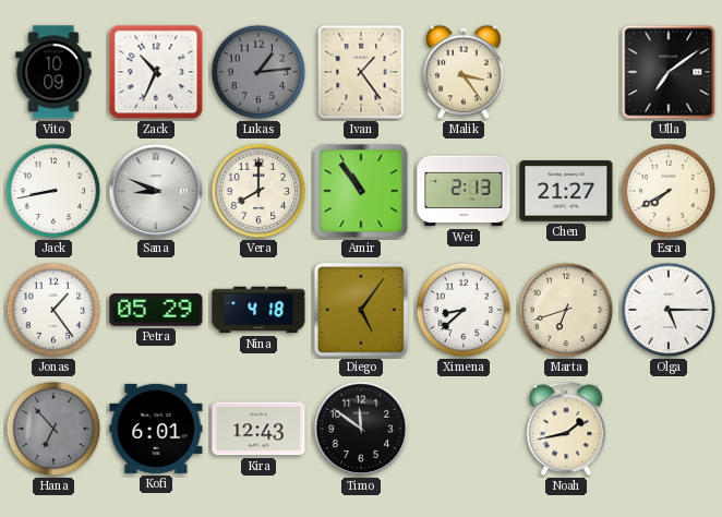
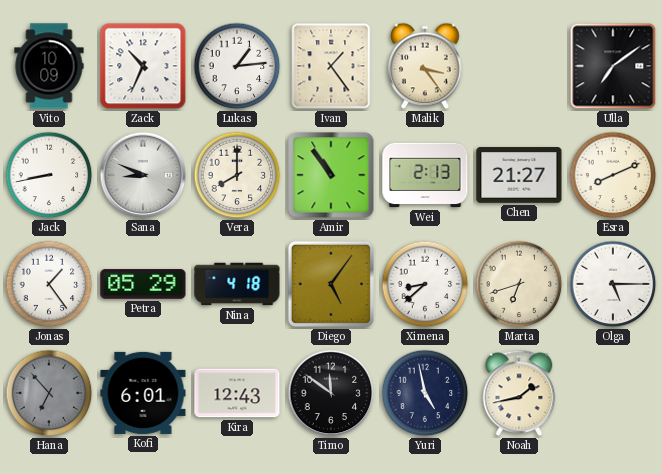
Lukas dial: grey -> white
Esra: 7:40 -> 8:11
Yuri: none -> 4:58
